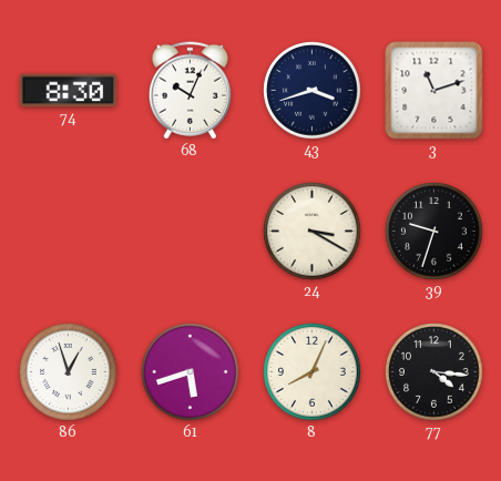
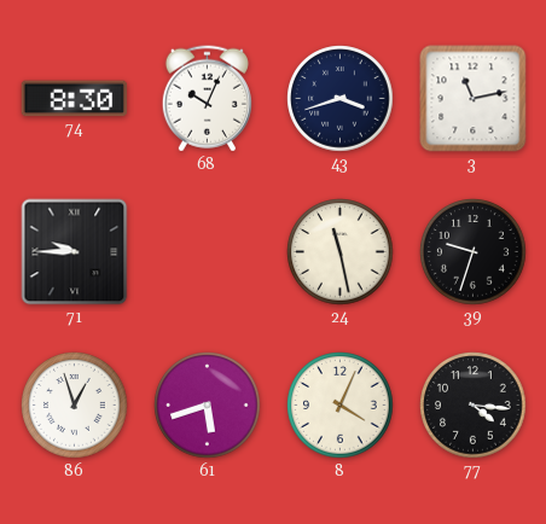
3: 11:12 -> 11:13
71: none -> 9:45
24: 3:20 -> 11:28
8: 8:04 -> 4:04
